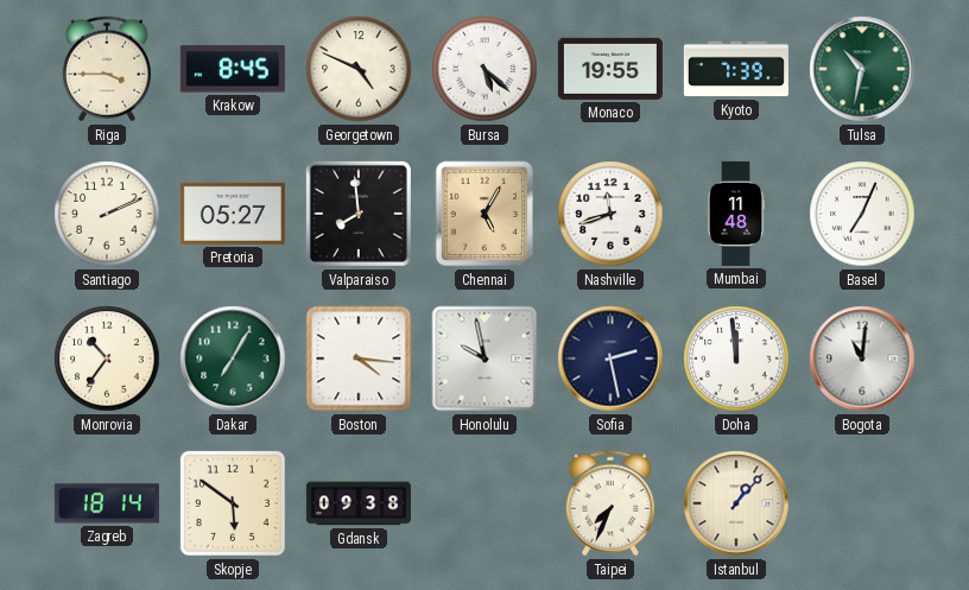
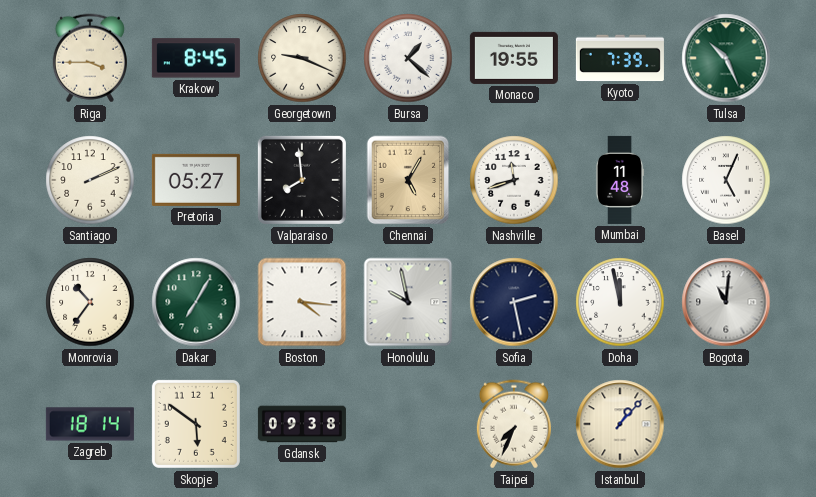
Georgetown: 4:49 -> 9:19
Bursa: 5:22 -> 1:22
Tulsa: 10:32 -> 10:26
Basel: 7:04 -> 5:04
Doha: 11:59 -> 11:58
